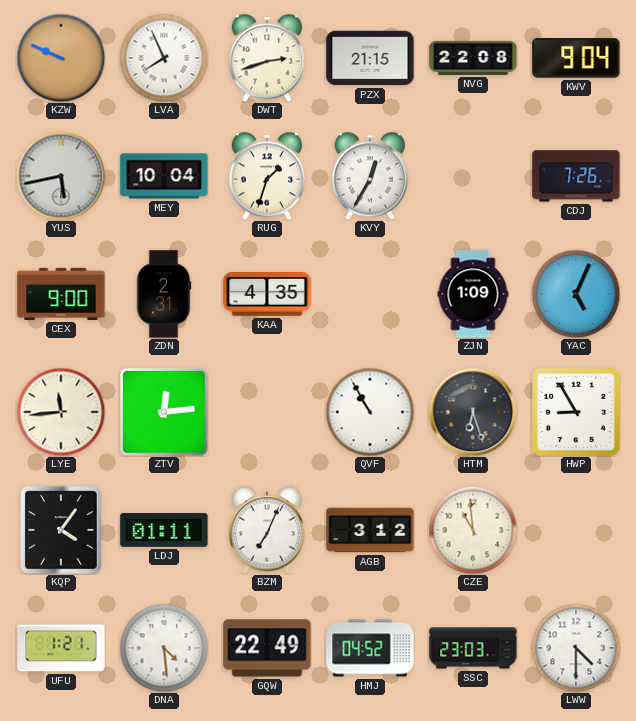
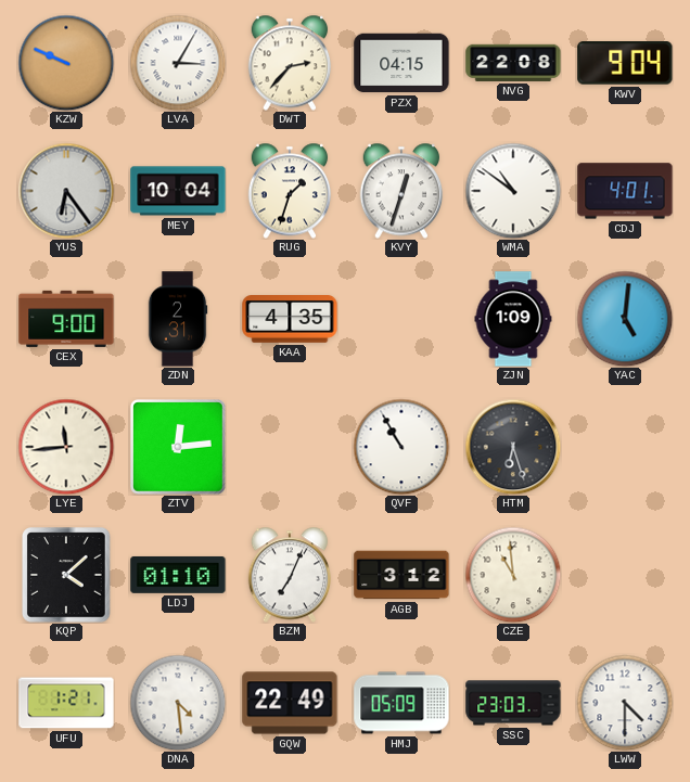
LVA: 7:56 -> 3:05
DWT: 2:42 -> 2:37
PZX: 21:15 -> 04:15
YUS: 5:43 -> 6:24
KVY: 12:35 -> 12:33
WMA: none -> 10:51
CDJ: 7:26 -> 4:01
YAC: 5:04 -> 5:01
HWP: 8:55 -> none
KQP: 4:06 -> 4:08
LDJ: 01:11 -> 01:10
HMJ: 04:52 -> 05:09
